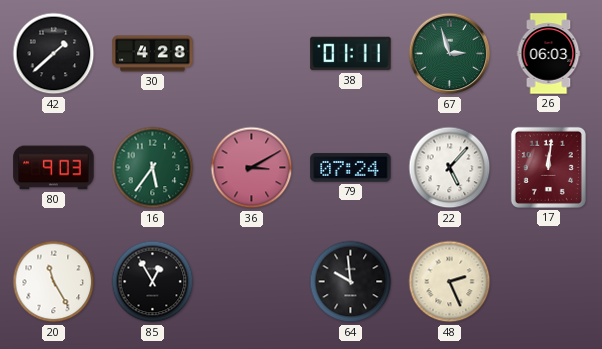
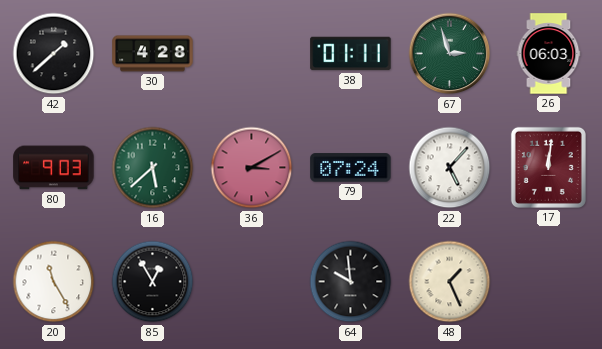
16: 5:36 -> 5:38
48: 2:26 -> 1:26
